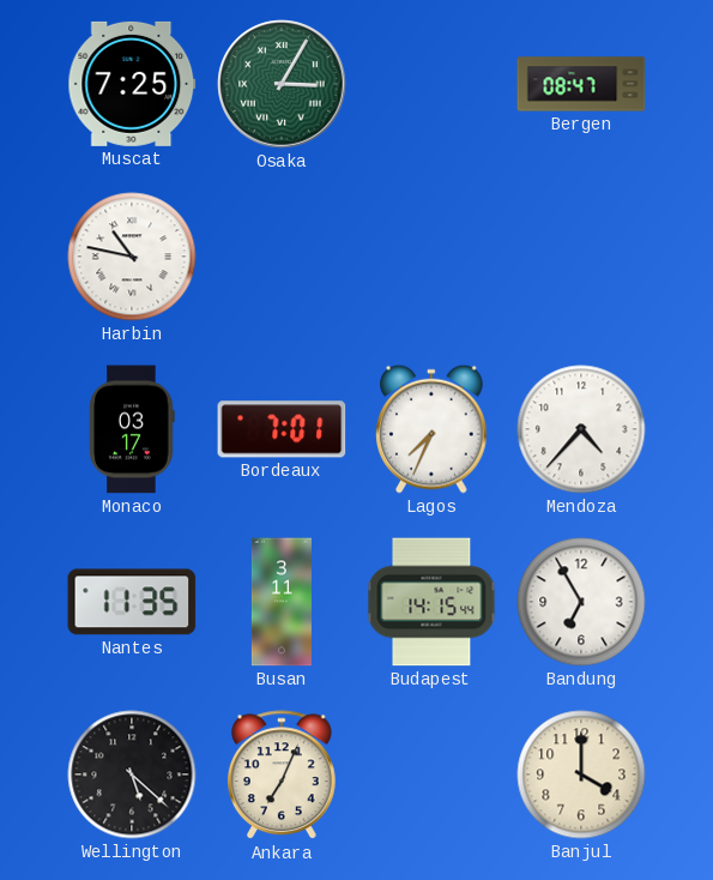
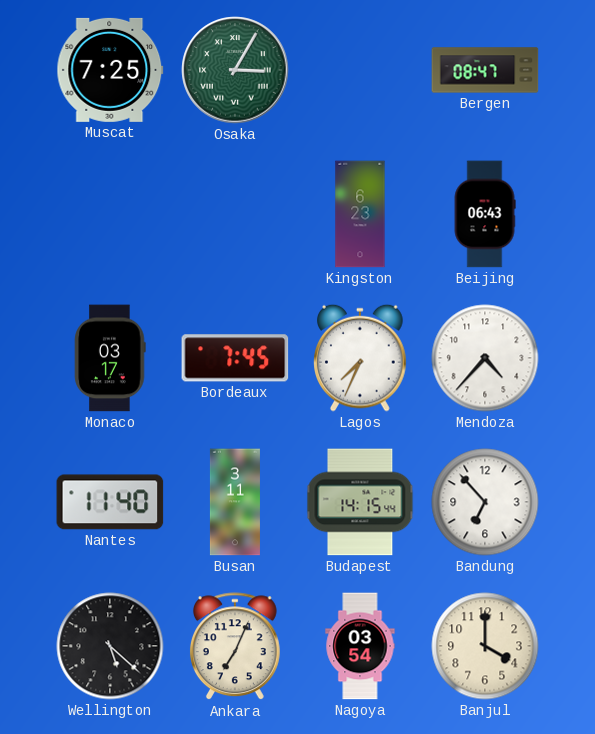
Harbin: 10:47 -> none
Kingston: none -> 6:23
Beijing: none -> 06:43
Bordeaux: 7:01 -> 7:45
Nantes: 11:35 -> 11:40
Bandung: 6:55 -> 6:53
Nagoya: none -> 03:54
